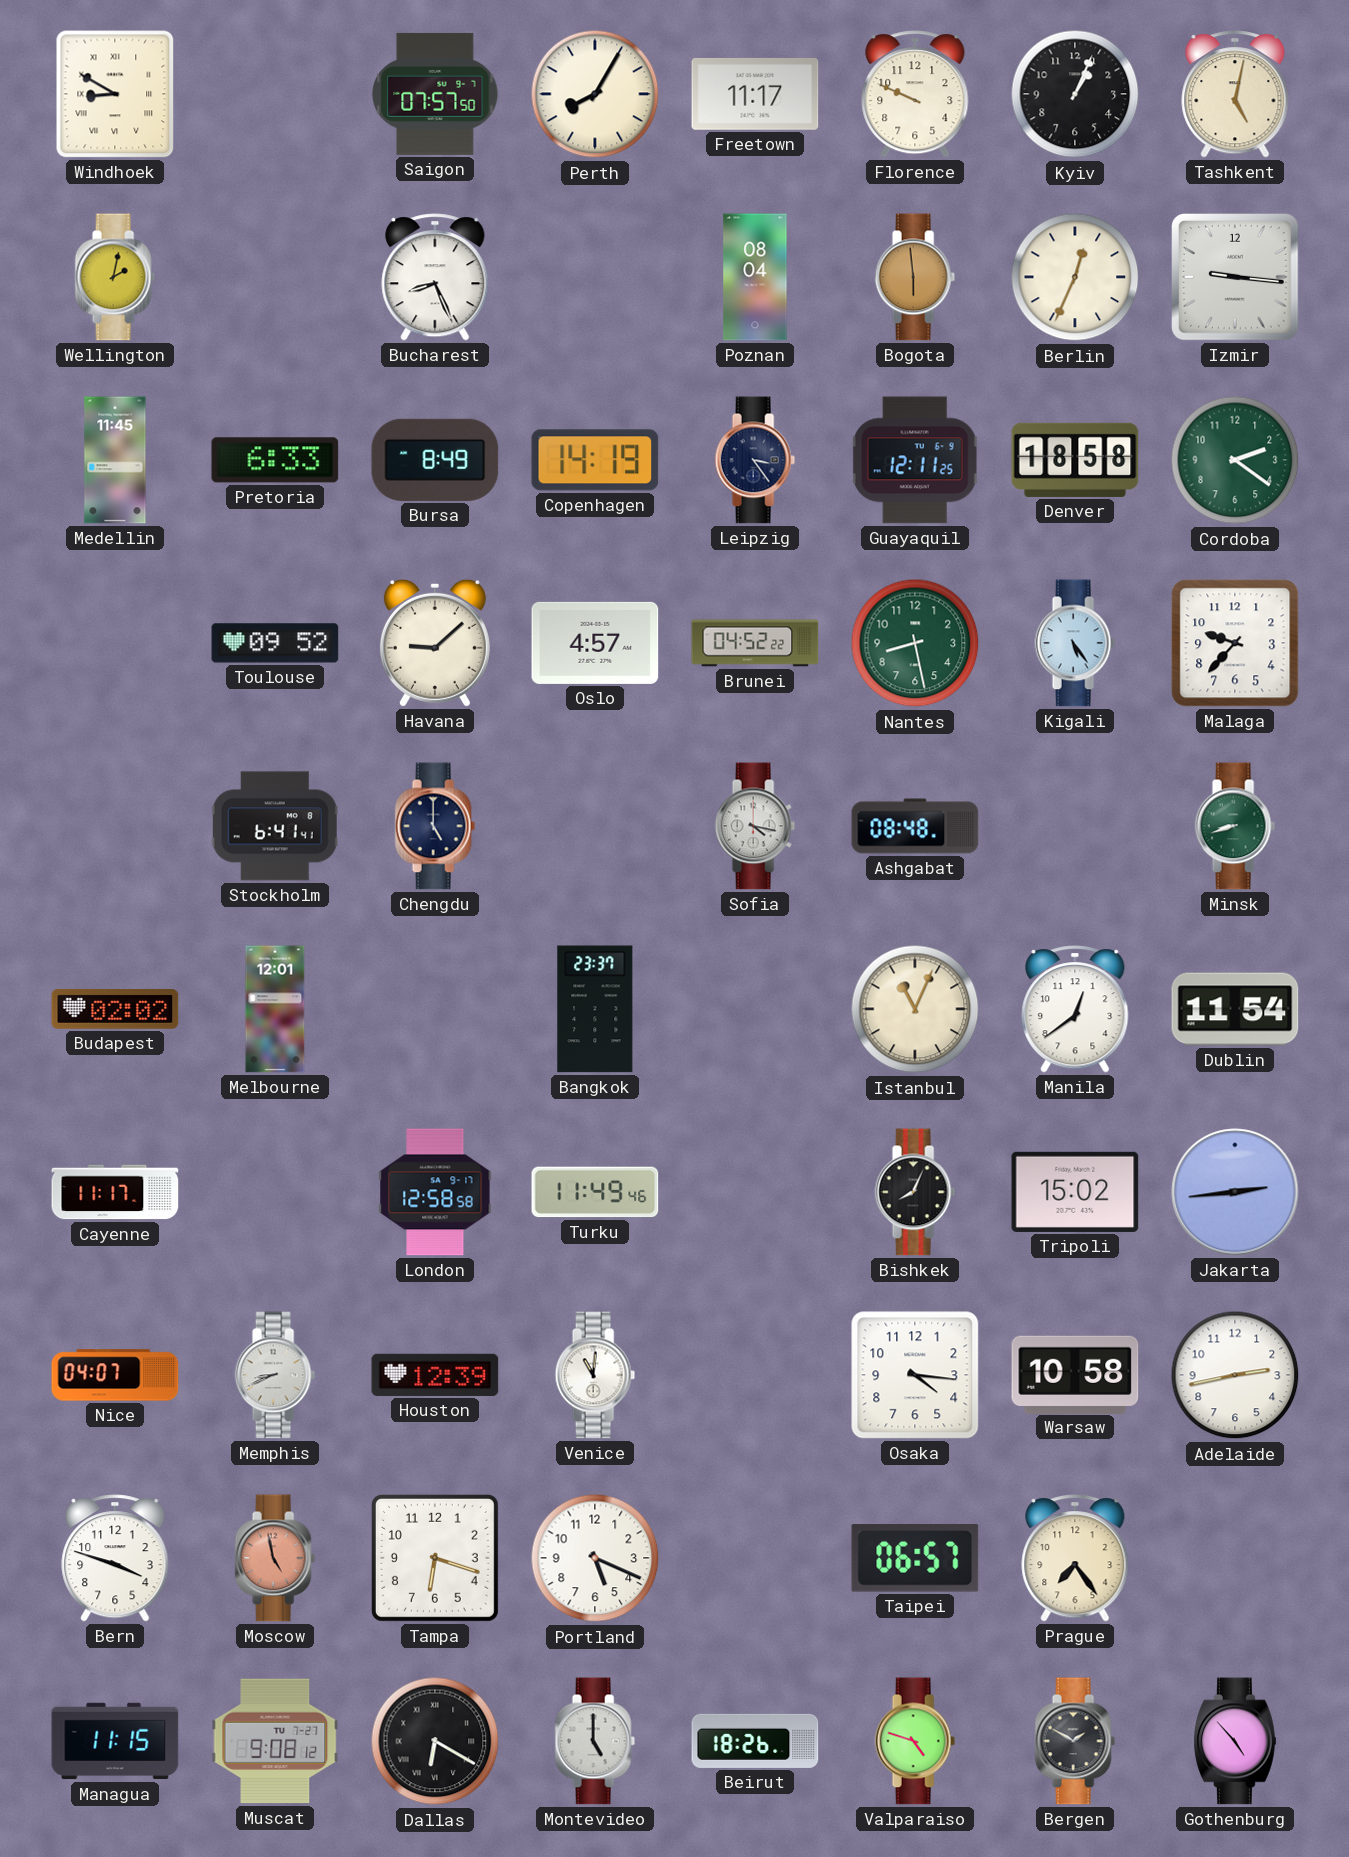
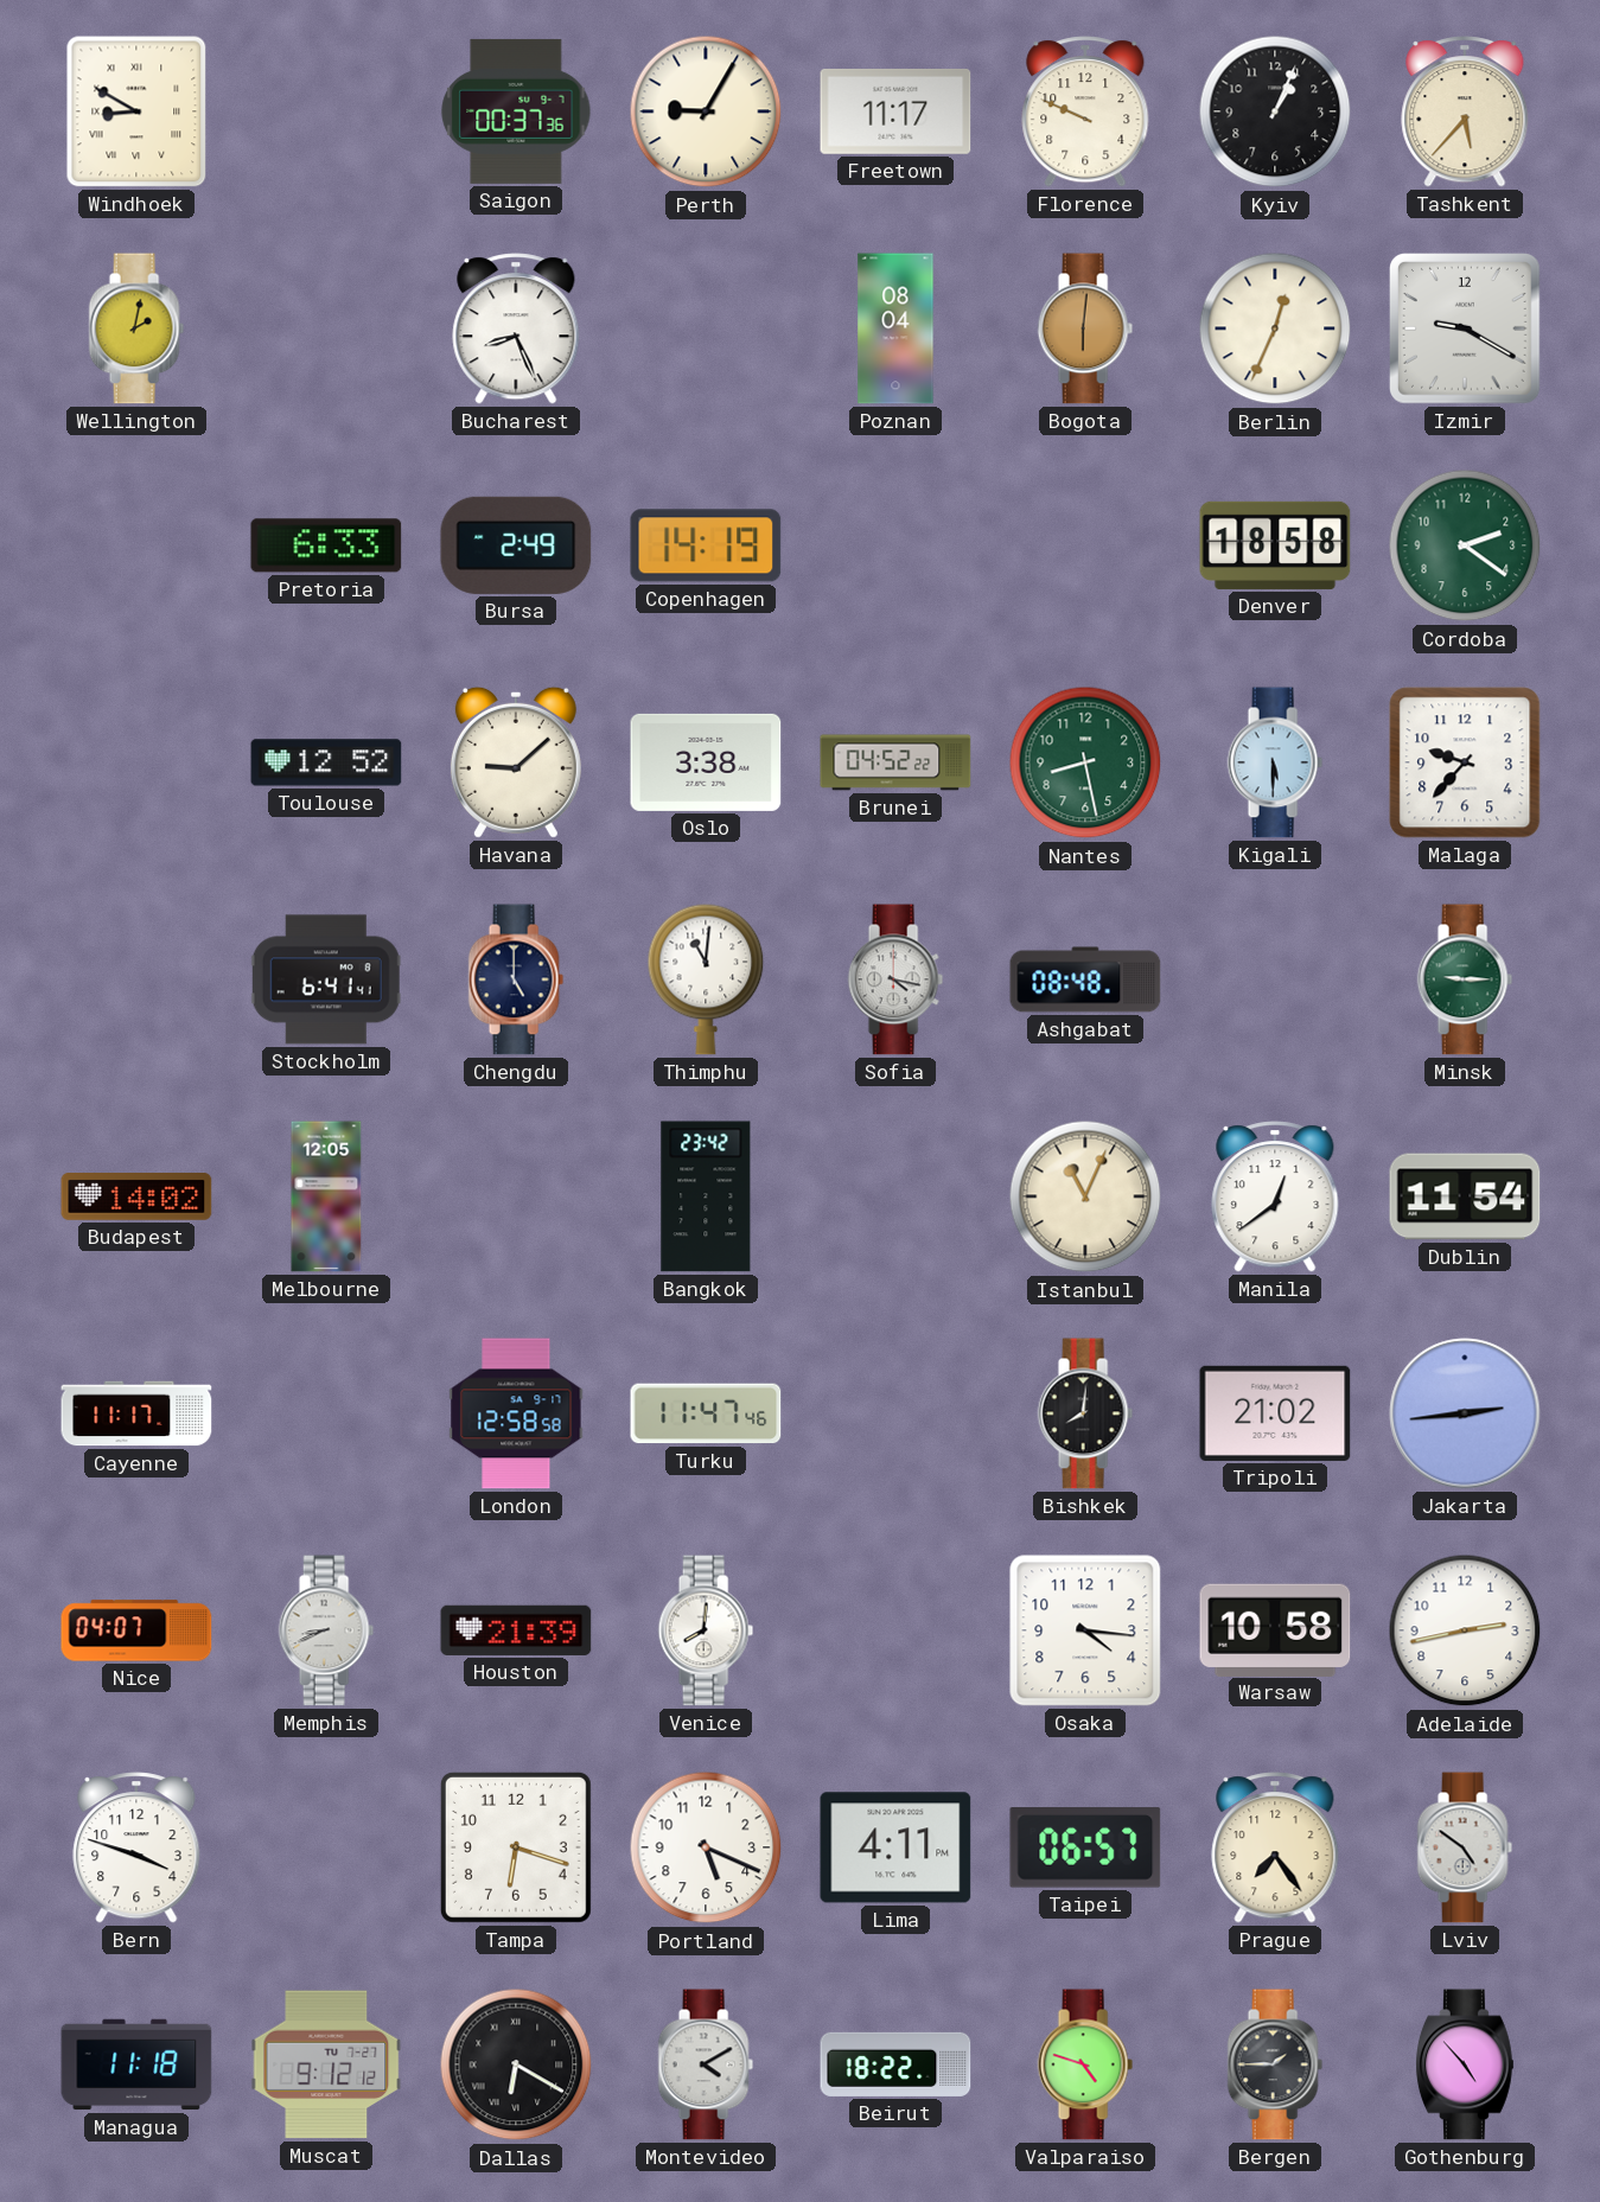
Saigon: 07:57 -> 00:37
Perth: 8:05 -> 9:05
Tashkent: 5:02 -> 5:37
Bogota: 5:59 -> 6:01
Izmir: 9:16 -> 9:20
Medellin: 11:45 -> none
Bursa: 8:49 -> 2:49
Leipzig: 3:24 -> none
Guayaquil: 12:11 -> none
Toulouse: 09:52 -> 12:52
Oslo: 4:57 -> 3:38
Kigali: 5:24 -> 5:30
Thimphu: none -> 11:01
Minsk: 8:42 -> 9:15
Budapest: 02:02 -> 14:02
Melbourne: 12:01 -> 12:05
Bangkok: 23:37 -> 23:42
Turku: 11:49 -> 11:47
Bishkek: 8:04 -> 8:01
Tripoli: 15:02 -> 21:02
Houston: 12:39 -> 21:39
Venice: 11:01 -> 8:01
Moscow: 4:58 -> none
Lima: none -> 4:11
Lviv: none -> 4:51
Managua: 11:15 -> 11:18
Muscat: 9:08 -> 9:12
Montevideo: 5:00 -> 4:10
Beirut: 18:26 -> 18:22
Bergen: 1:50 -> 1:45
